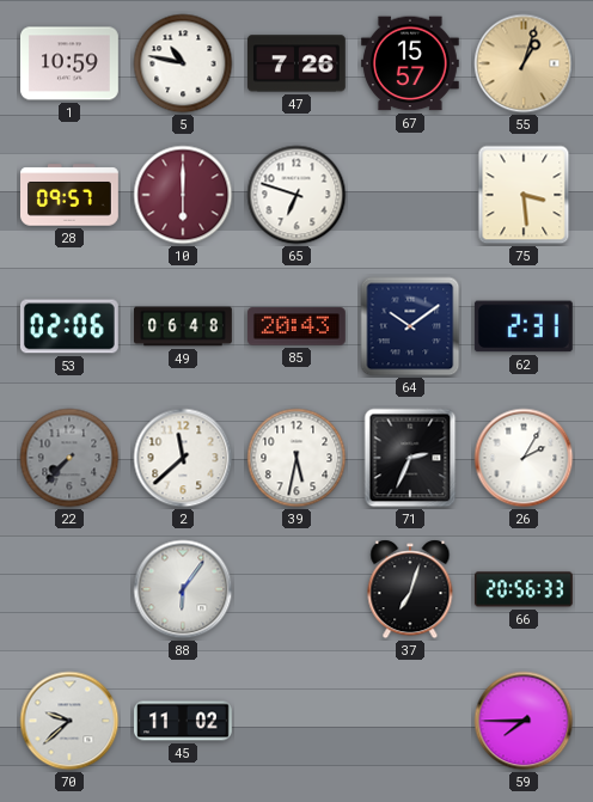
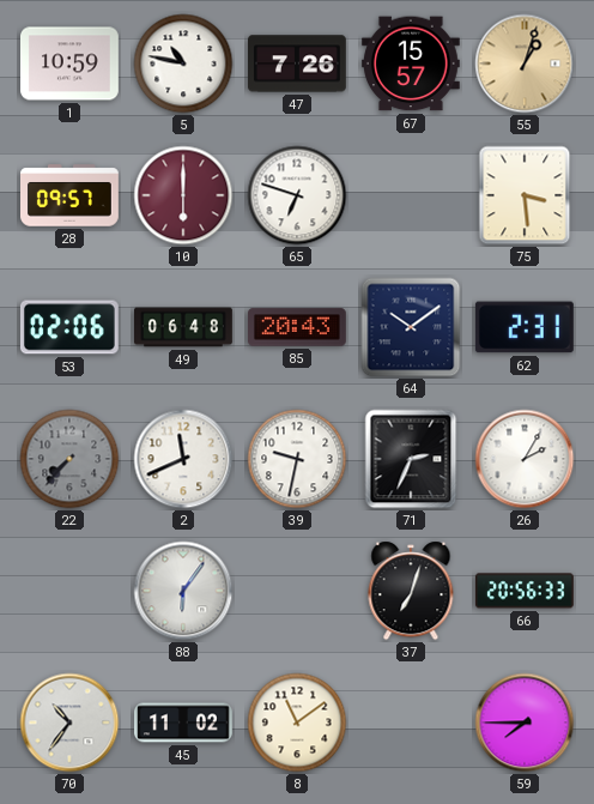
2: 11:38 -> 11:41
39: 5:32 -> 9:32
70: 9:38 -> 10:36
8: none -> 11:09
